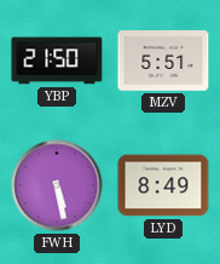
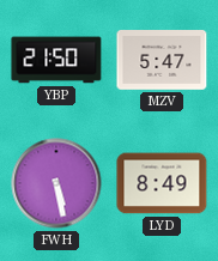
MZV: 5:51 -> 5:47
